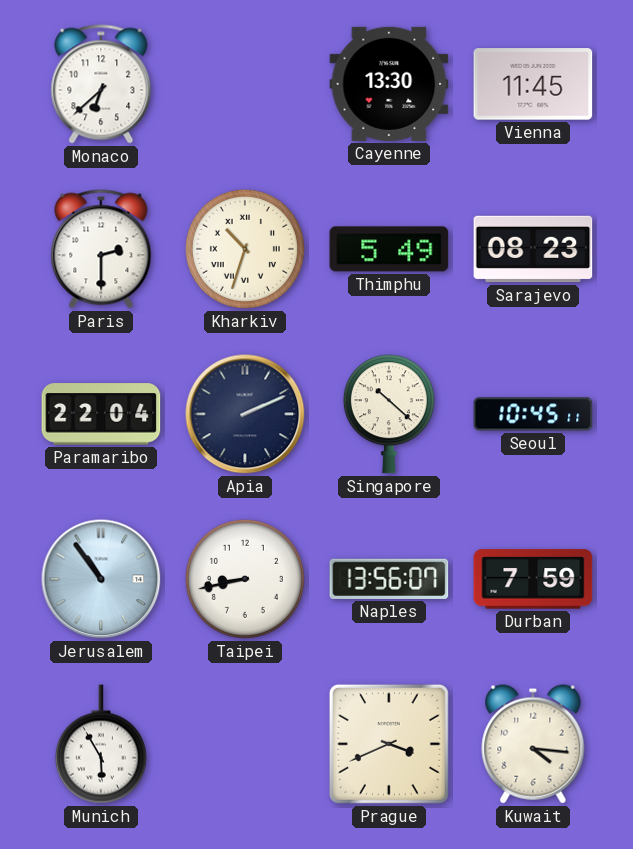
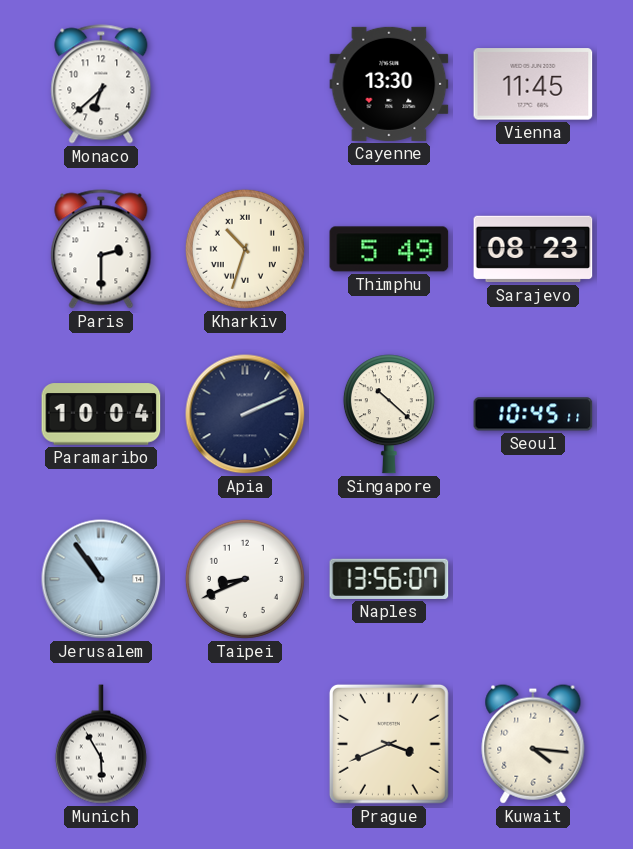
Paramaribo: 22:04 -> 10:04
Taipei: 8:43 -> 8:41
Durban: 7:59 -> none
